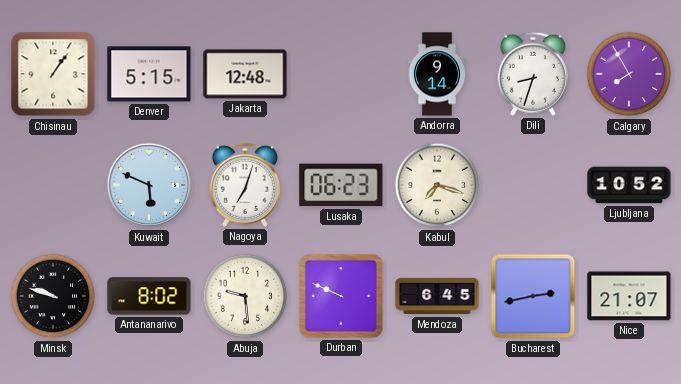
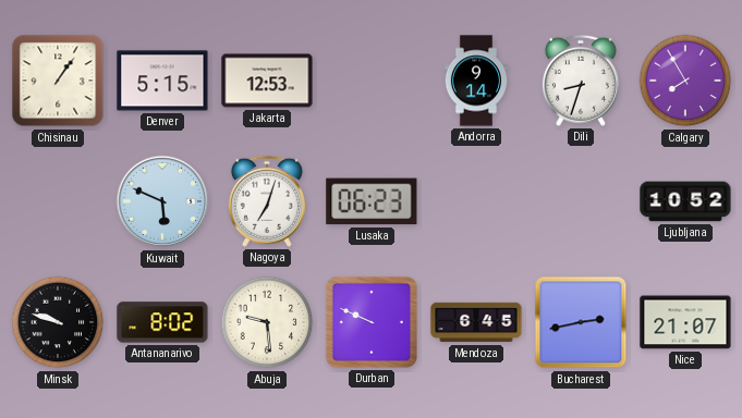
Jakarta: 12:48 -> 12:53
Kabul: 7:18 -> none
